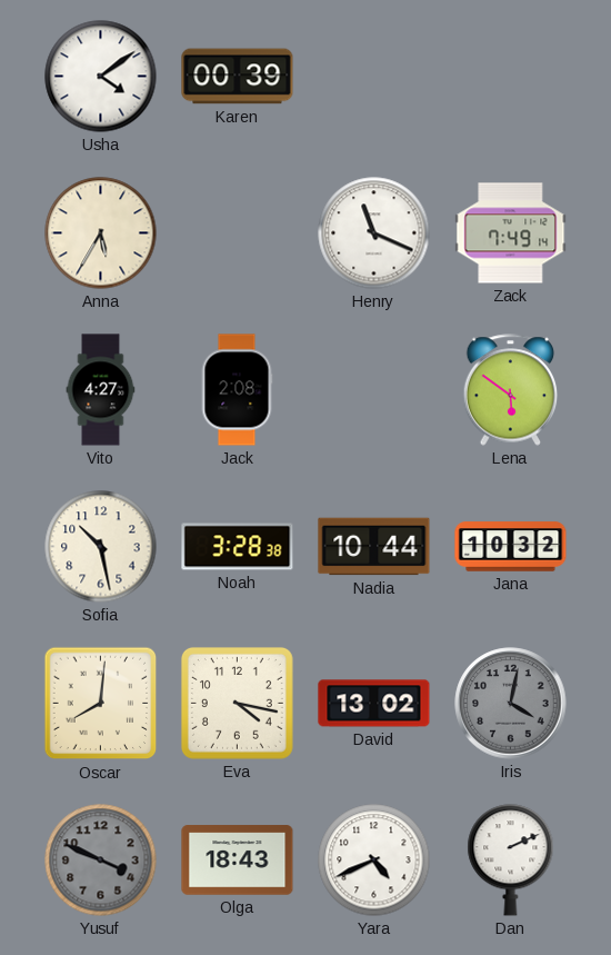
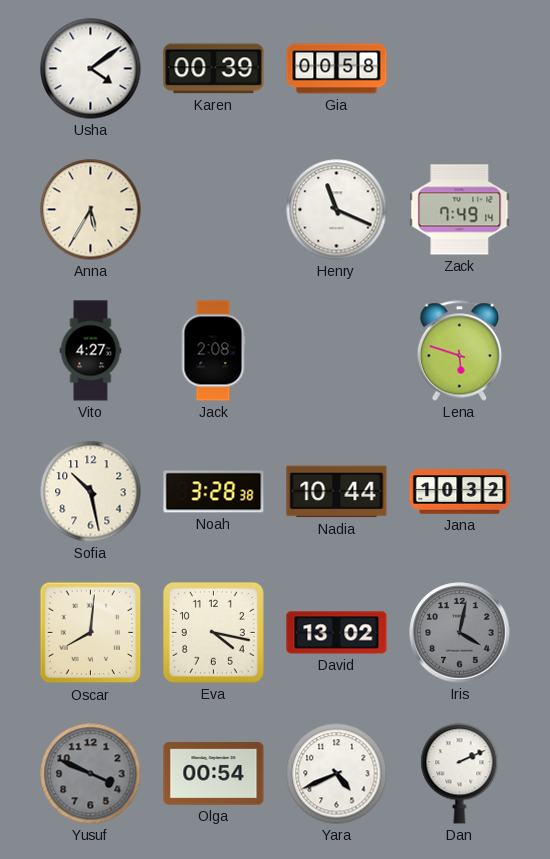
Gia: none -> 00:58
Lena: 5:51 -> 5:48
Olga: 18:43 -> 00:54
